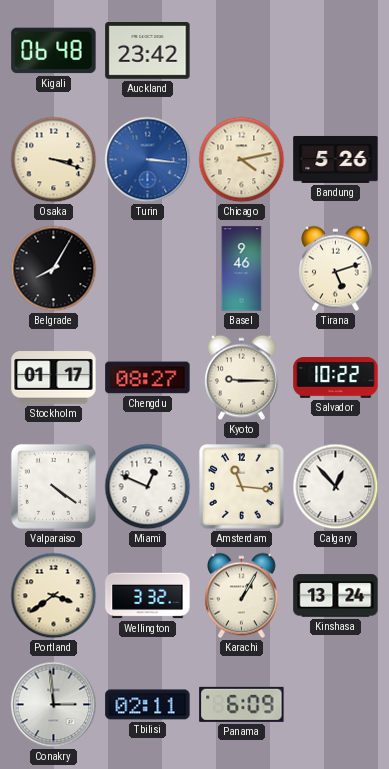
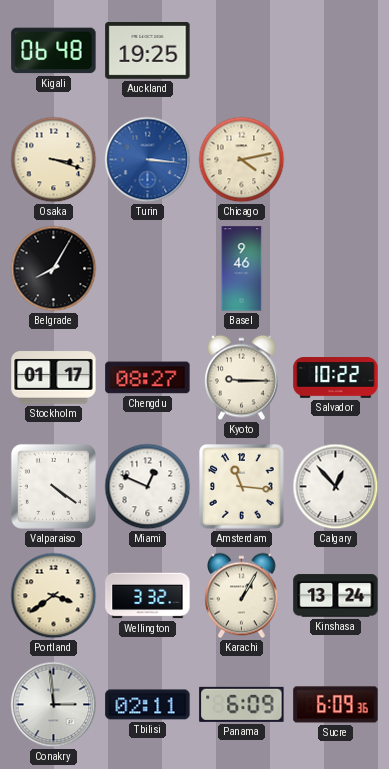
Auckland: 23:42 -> 19:25
Bandung: 5:26 -> none
Tirana: 5:12 -> none
Sucre: none -> 6:09
